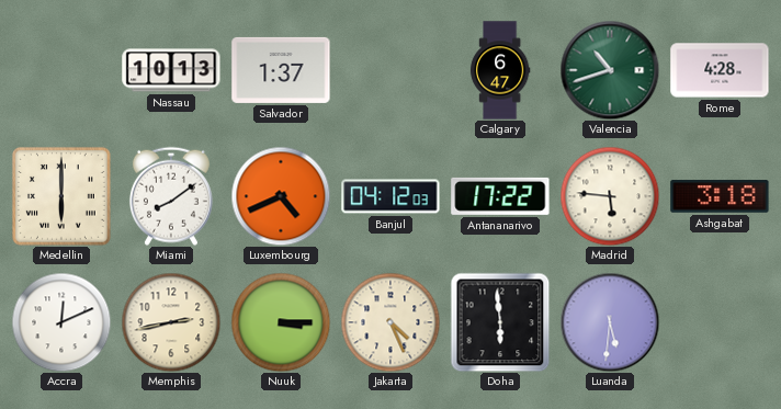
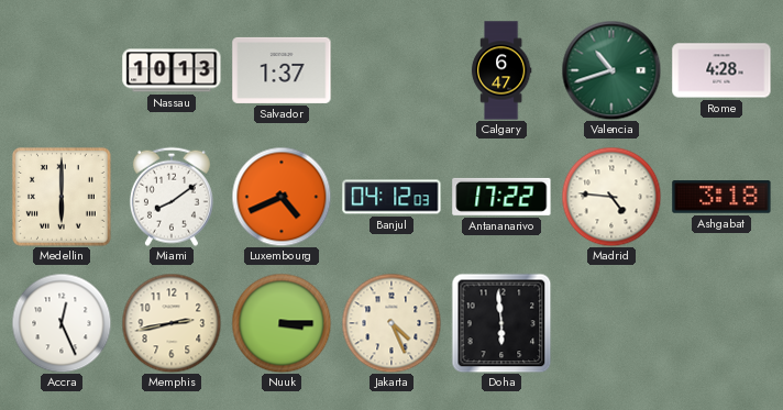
Madrid: 5:46 -> 4:46
Accra: 12:11 -> 12:26
Luanda: 5:31 -> none
